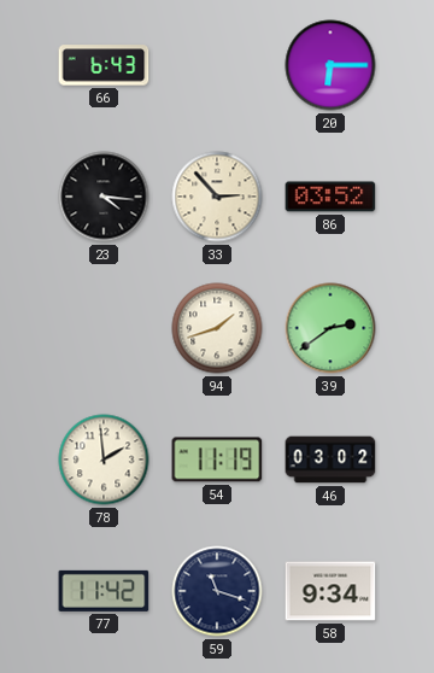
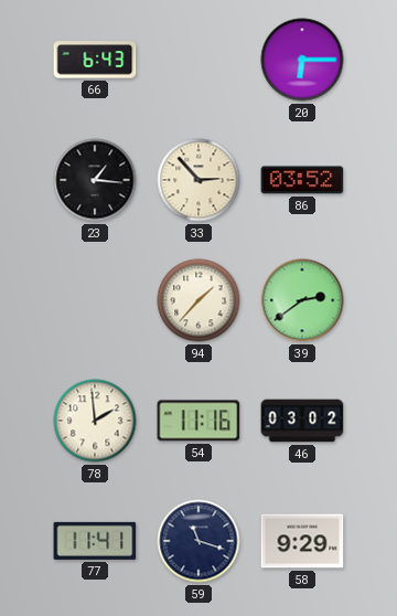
23: 4:16 -> 1:16
94: 1:42 -> 1:37
54: 11:19 -> 11:16
77: 11:42 -> 11:41
58: 9:34 -> 9:29
